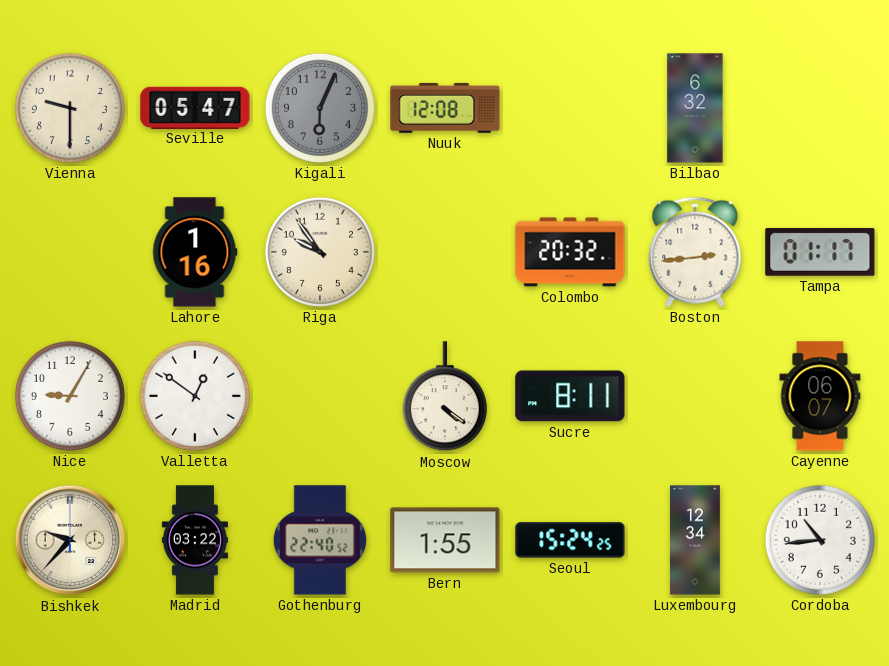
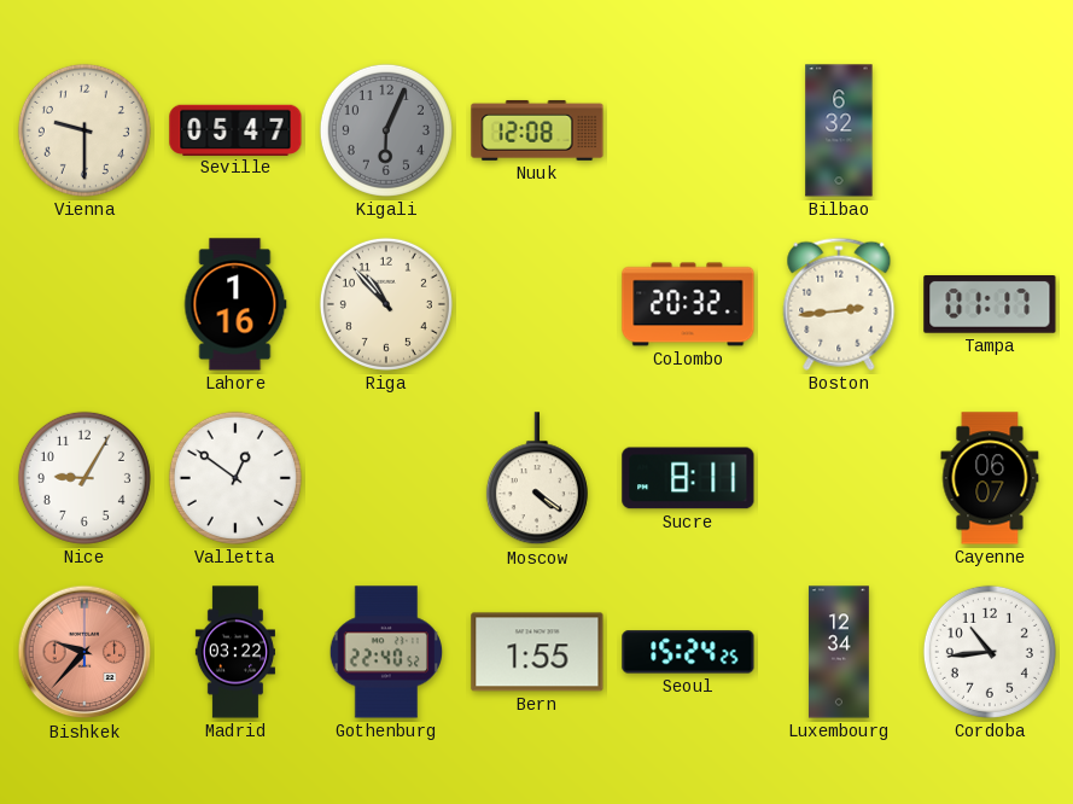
Riga: 9:54 -> 10:53
Bishkek dial: cream -> salmon
